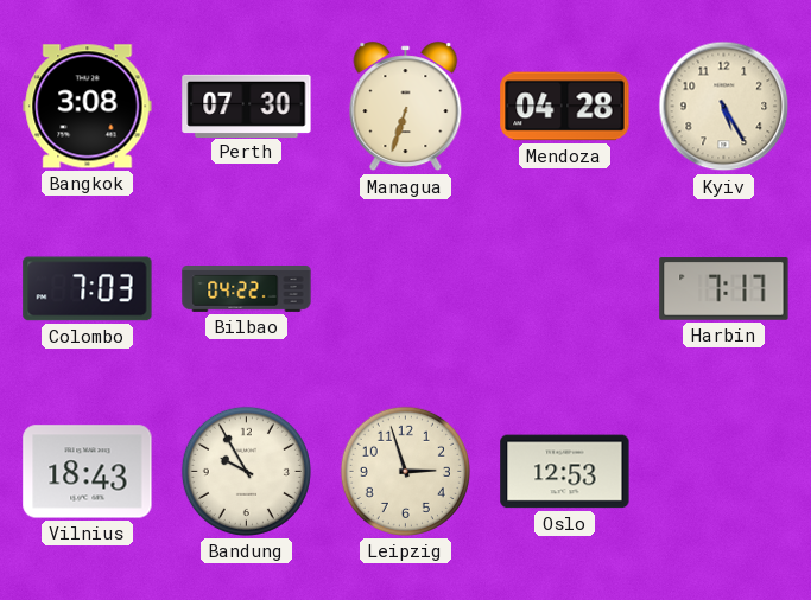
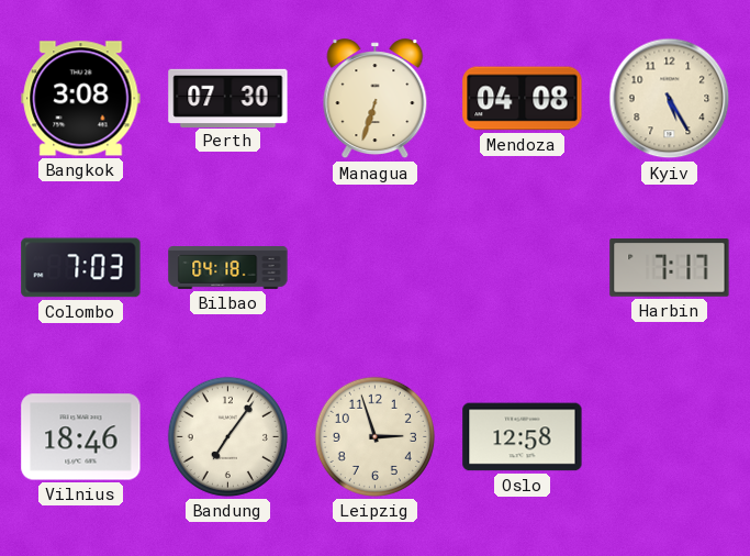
Mendoza: 04:28 -> 04:08
Bilbao: 04:22 -> 04:18
Vilnius: 18:43 -> 18:46
Bandung: 9:55 -> 7:06
Oslo: 12:53 -> 12:58
